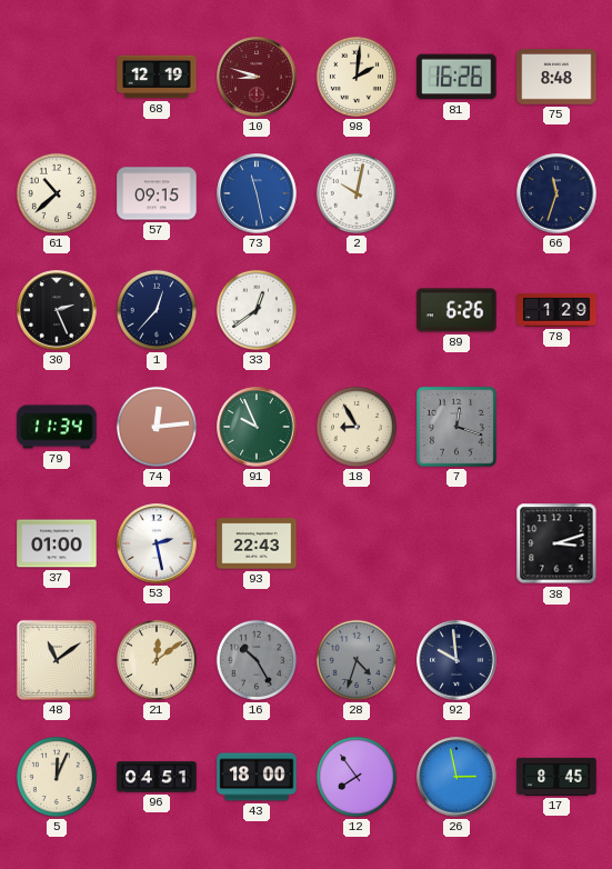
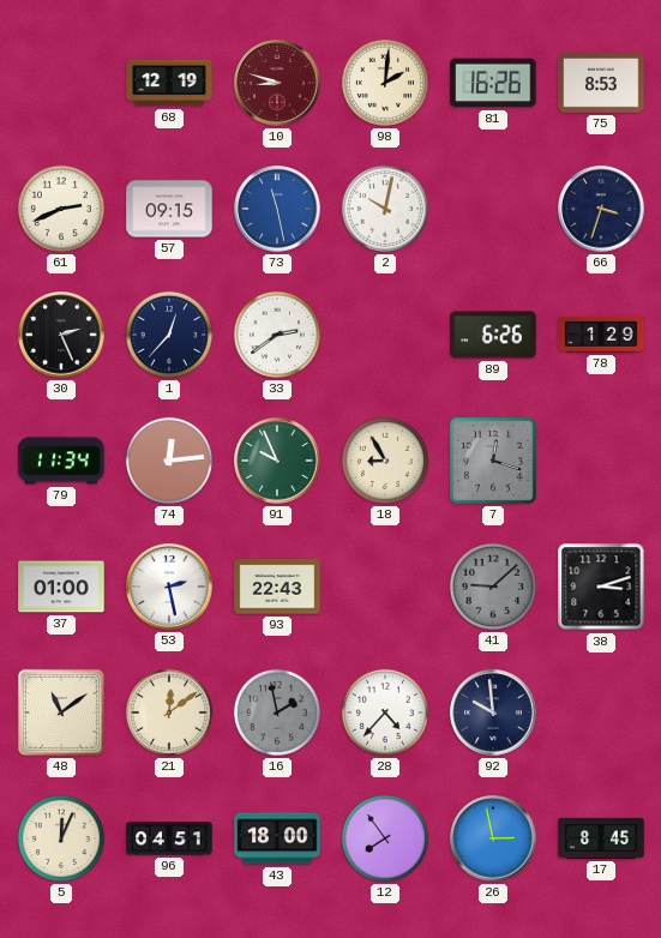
75: 8:48 -> 8:53
61: 10:38 -> 2:41
66: 11:33 -> 3:33
33: 12:39 -> 2:39
41: none -> 9:08
16: 10:25 -> 1:58
28: 4:33 -> 4:37
28 dial: grey -> white
